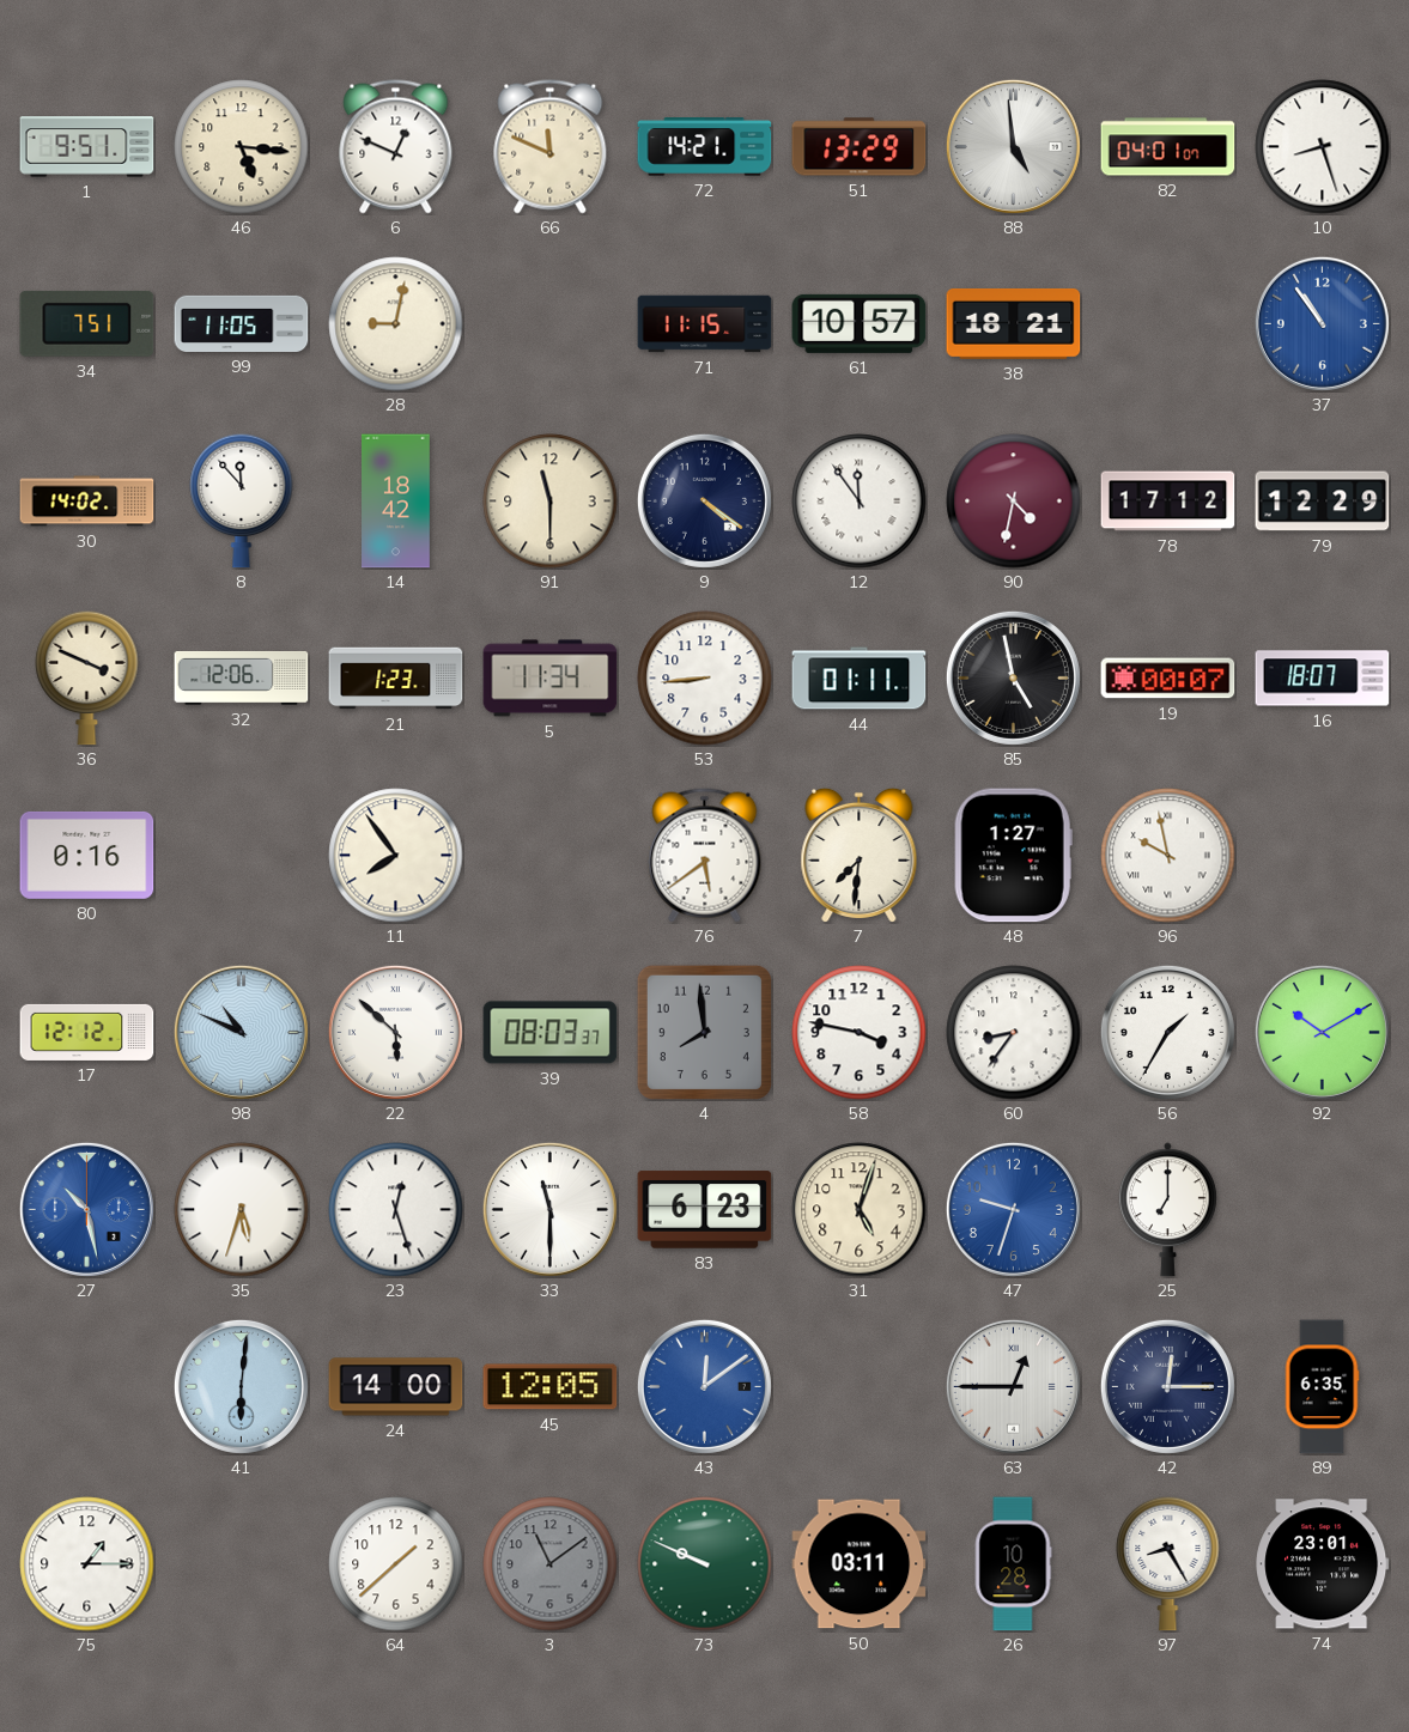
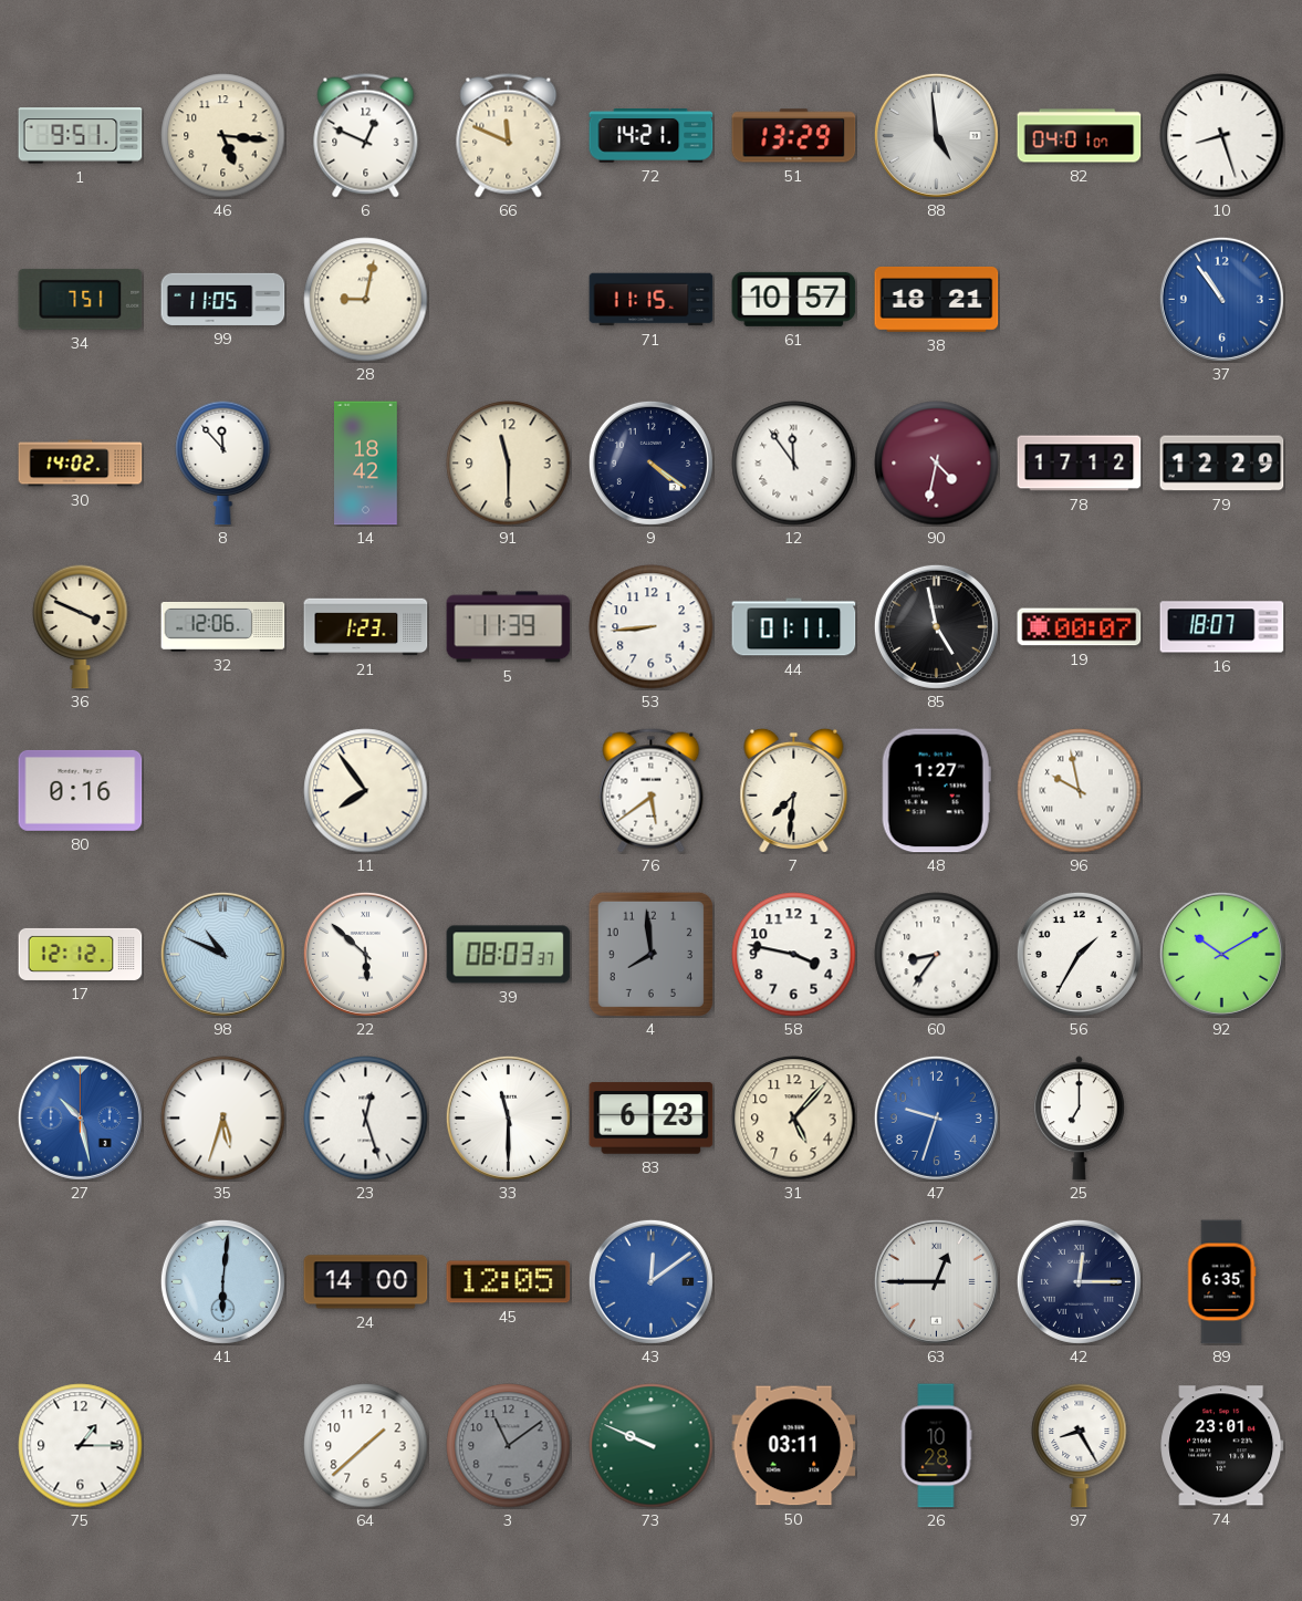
5: 11:34 -> 11:39
31: 5:03 -> 5:07
